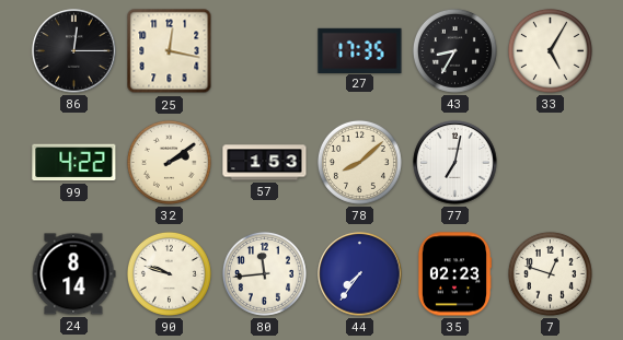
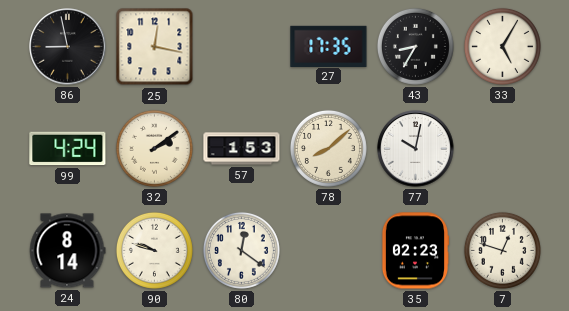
86: 12:15 -> 8:58
99: 4:22 -> 4:24
77: 7:02 -> 10:02
80: 11:44 -> 12:21
44: 7:36 -> none
